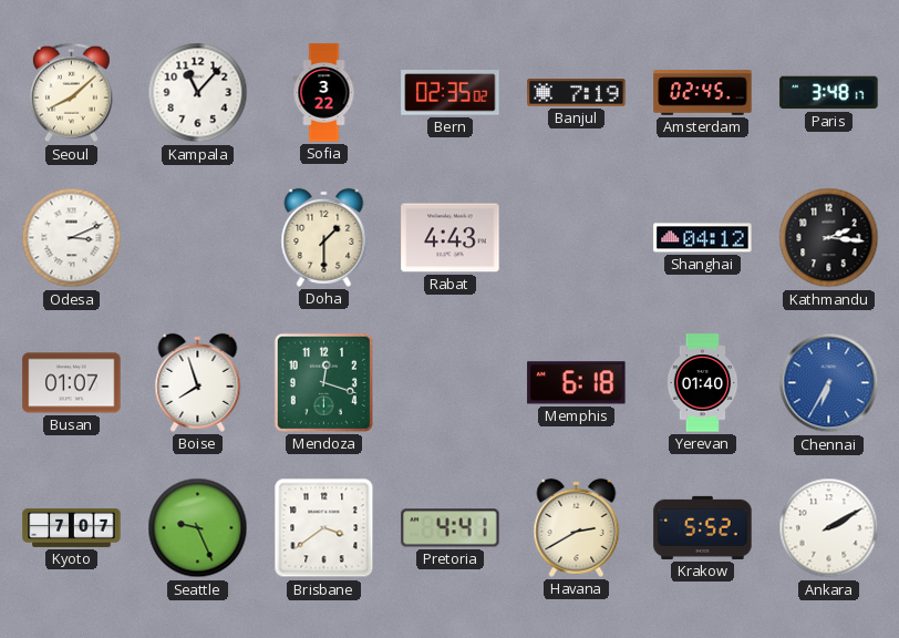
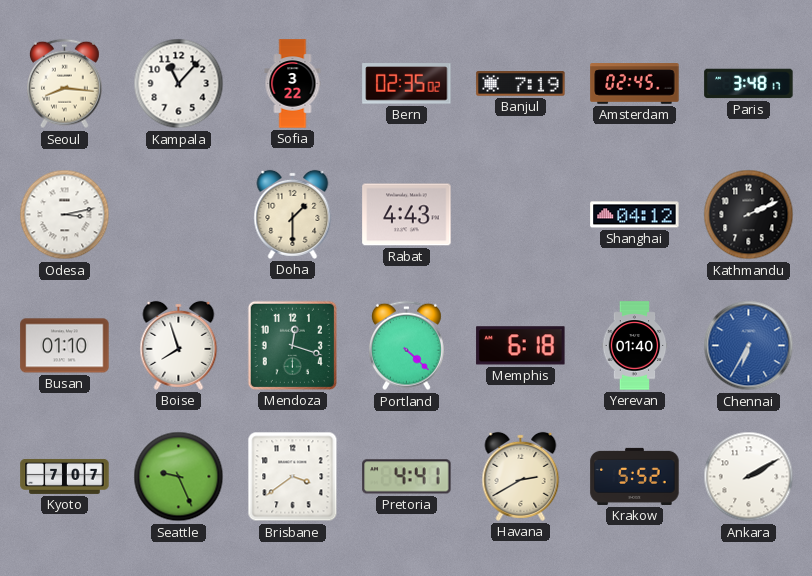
Seoul: 8:08 -> 8:16
Odesa: 3:11 -> 3:13
Kathmandu: 2:16 -> 2:11
Busan: 01:07 -> 01:10
Portland: none -> 4:22
